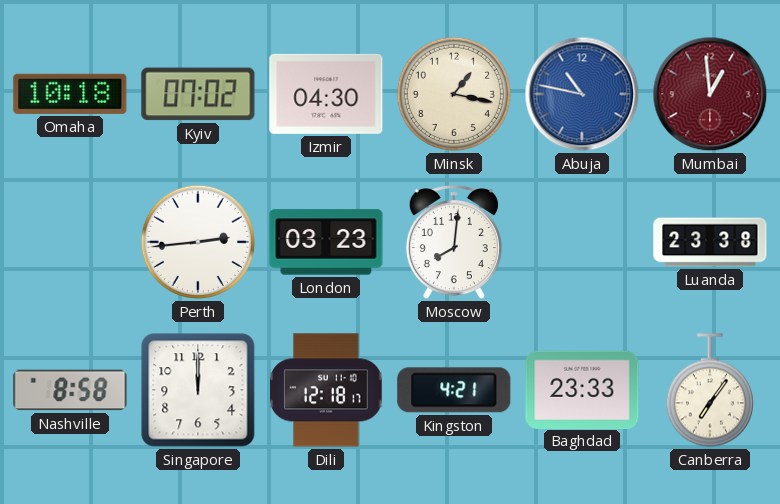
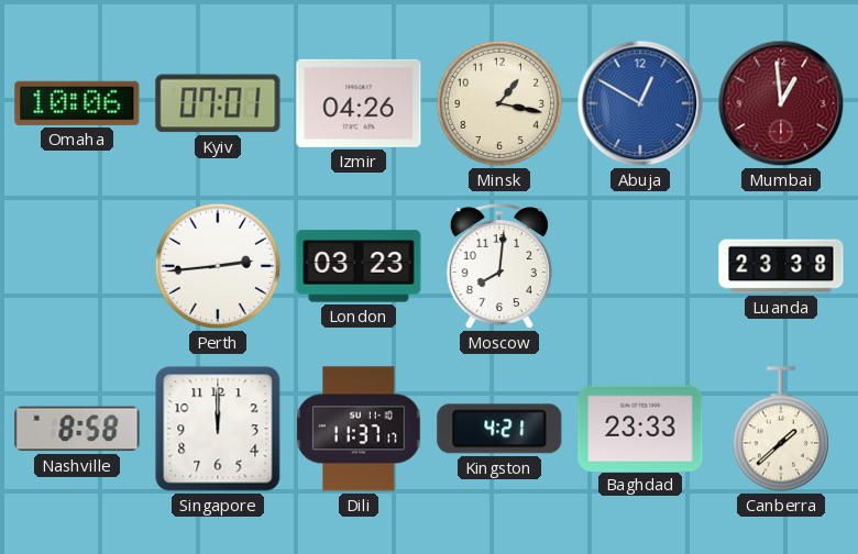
Omaha: 10:18 -> 10:06
Kyiv: 07:02 -> 07:01
Izmir: 04:30 -> 04:26
Abuja: 10:47 -> 12:50
Dili: 12:18 -> 11:37
Canberra: 7:06 -> 1:38
